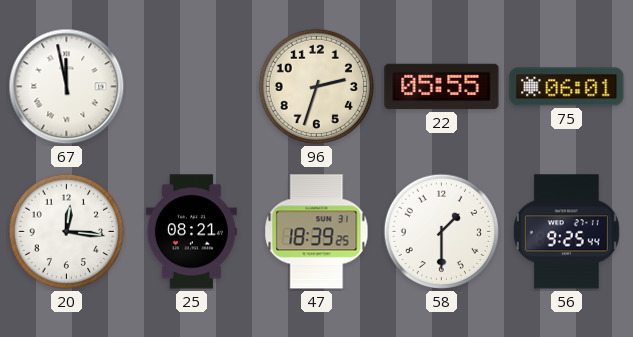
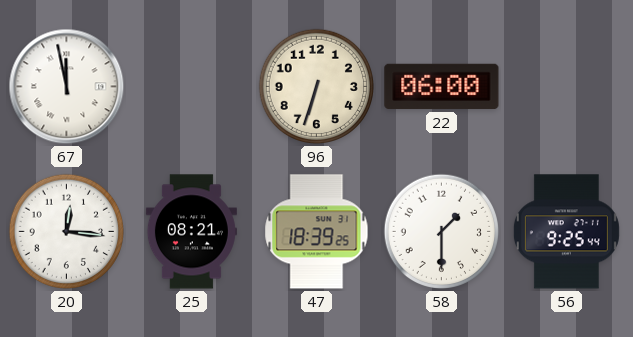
96: 2:33 -> 6:33
22: 05:55 -> 06:00
75: 06:01 -> none
